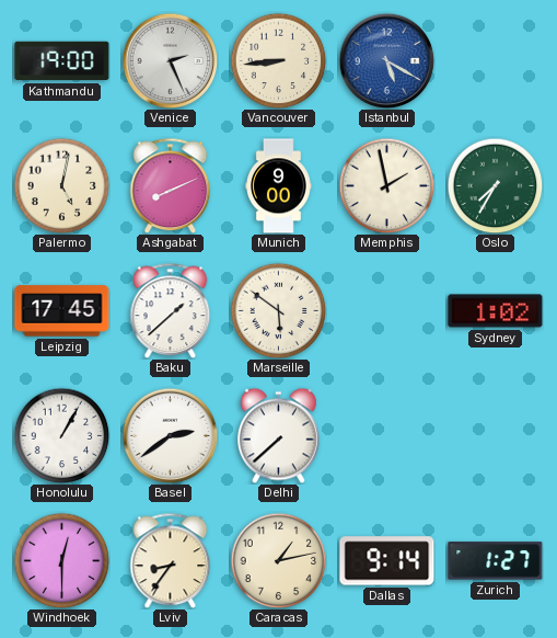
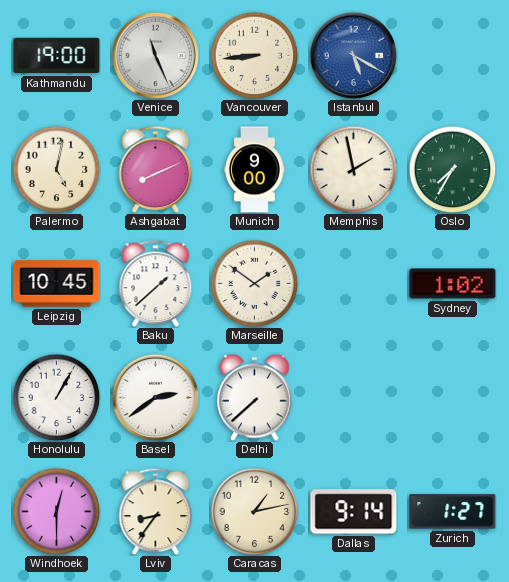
Venice: 2:26 -> 11:26
Leipzig: 17:45 -> 10:45
Marseille: 5:51 -> 1:51
